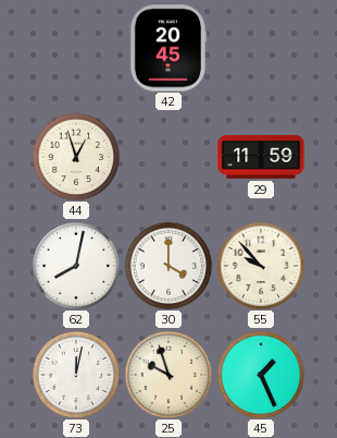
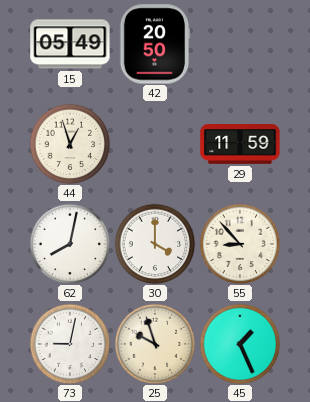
15: none -> 05:49
42: 20:45 -> 20:50
55: 9:53 -> 8:53
73: 12:02 -> 9:02
